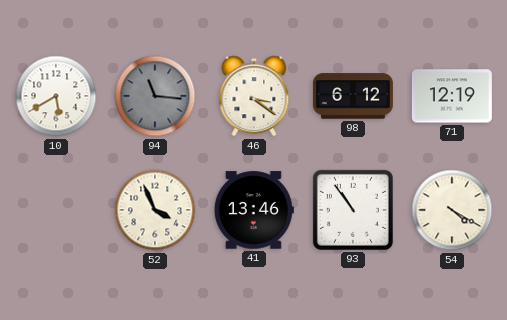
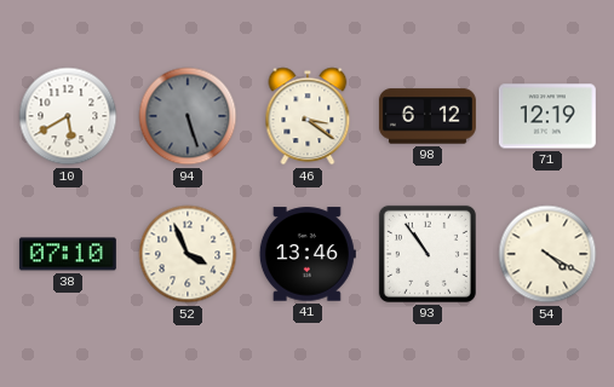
94: 11:16 -> 5:27
38: none -> 07:10
